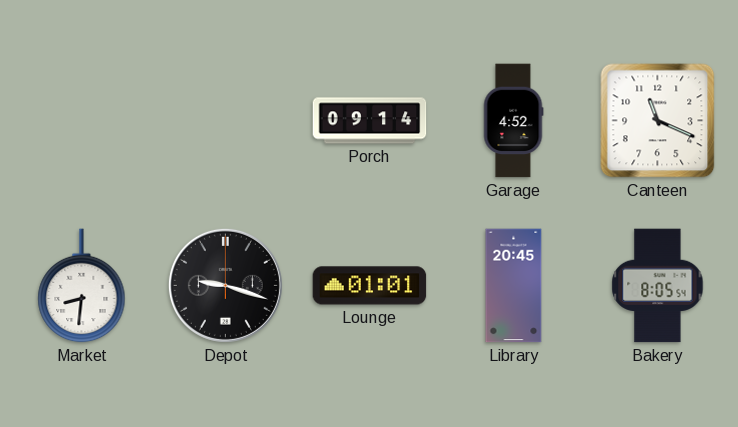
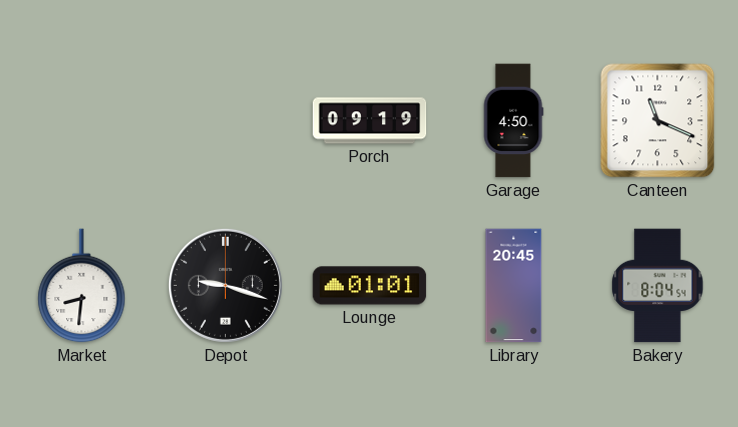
Porch: 09:14 -> 09:19
Garage: 4:52 -> 4:50
Bakery: 8:05 -> 8:04
